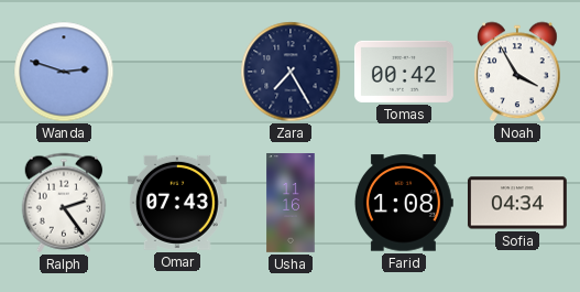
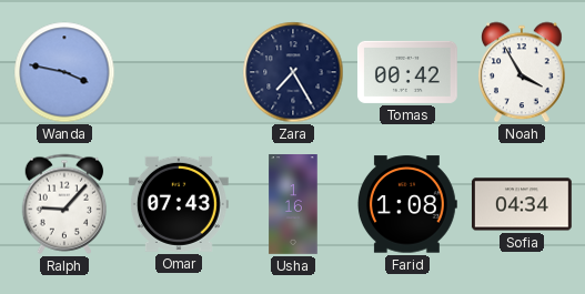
Wanda: 2:48 -> 3:47
Ralph: 2:24 -> 9:07
Usha: 11:16 -> 1:16
